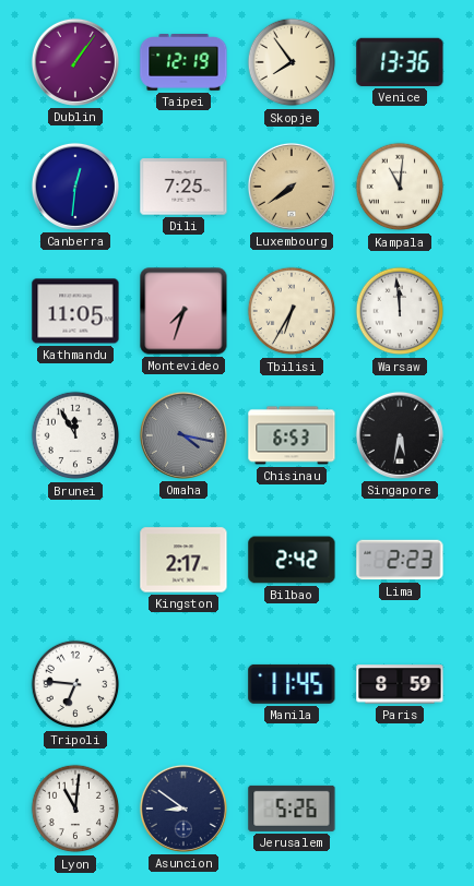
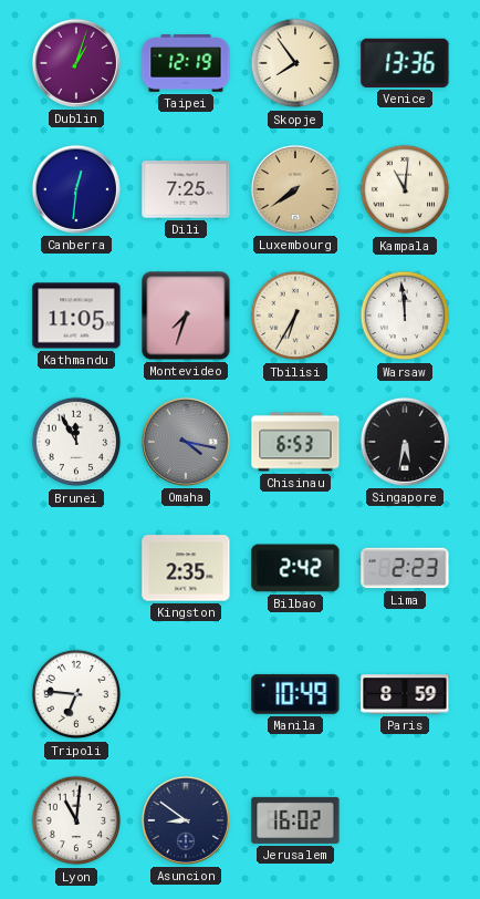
Dublin: 1:06 -> 1:03
Kingston: 2:17 -> 2:35
Manila: 11:45 -> 10:49
Jerusalem: 5:26 -> 16:02
